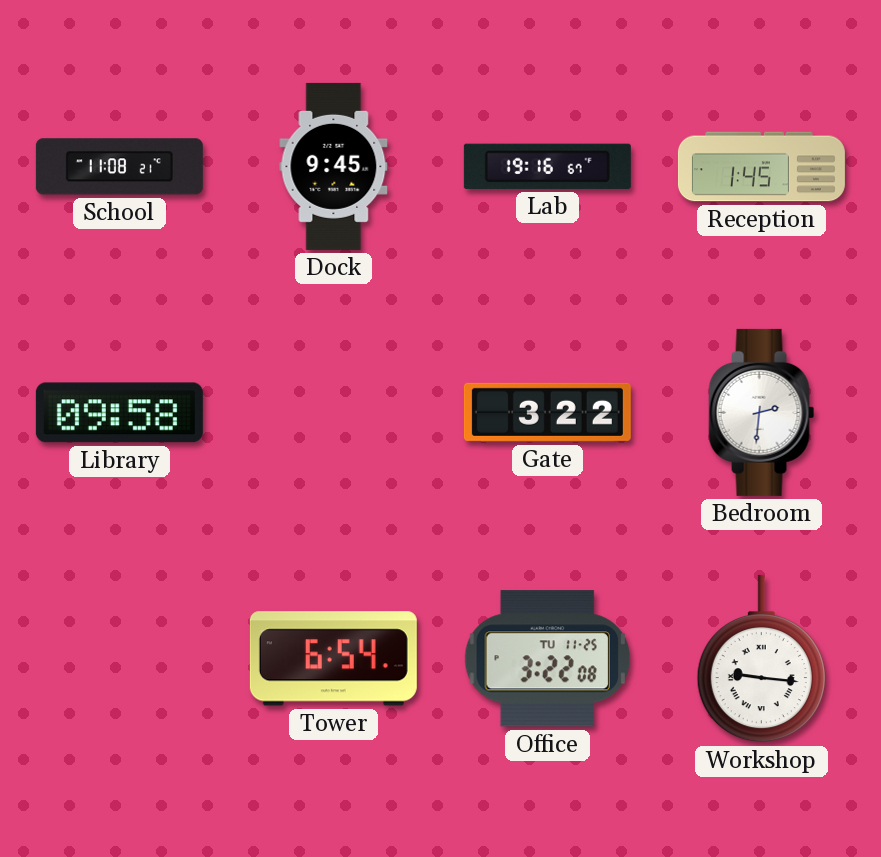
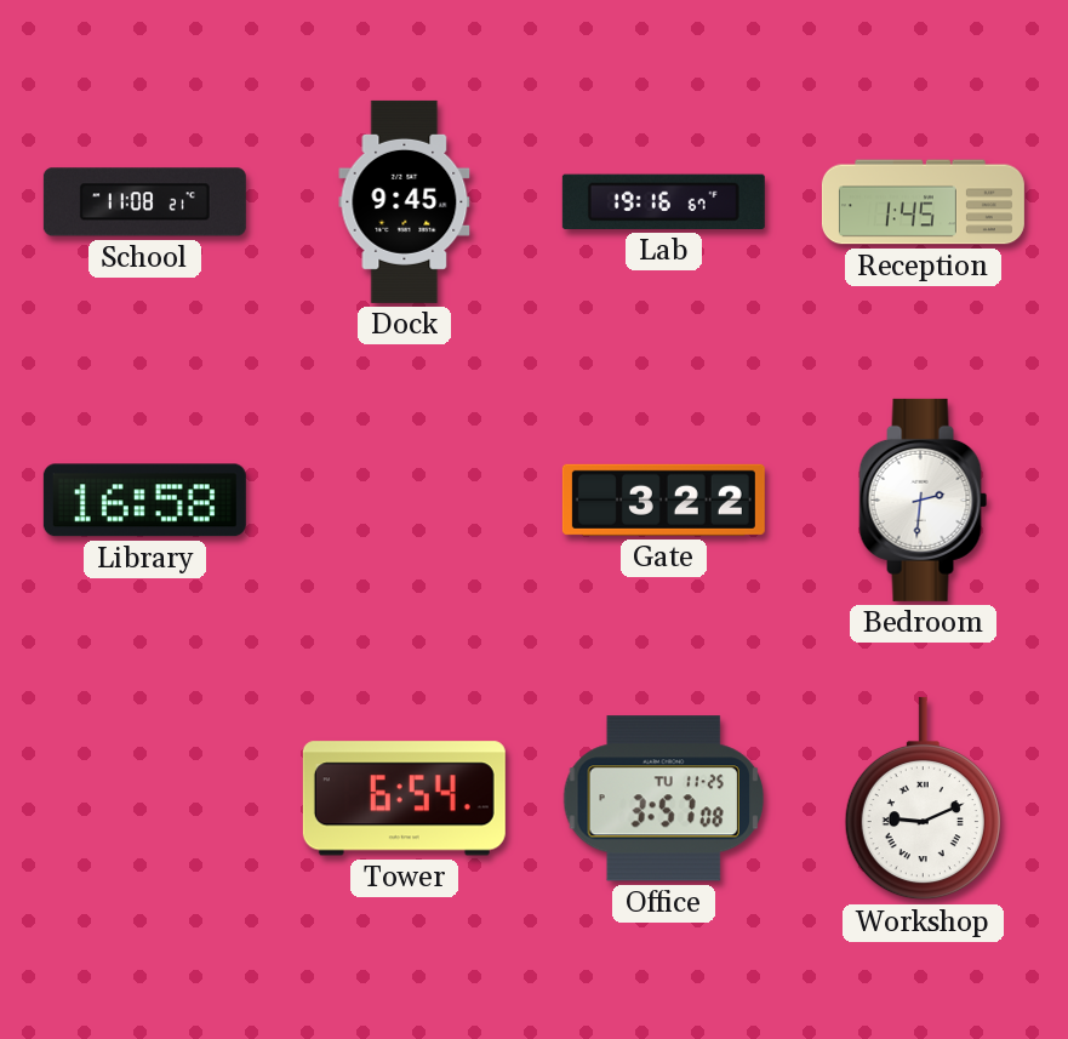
Library: 09:58 -> 16:58
Office: 3:22 -> 3:57
Workshop: 9:16 -> 9:11
